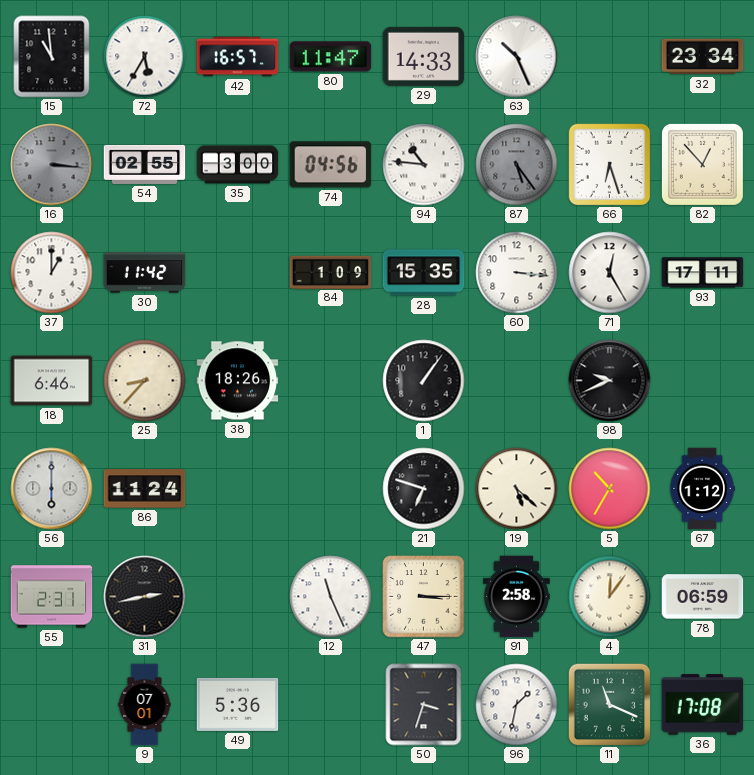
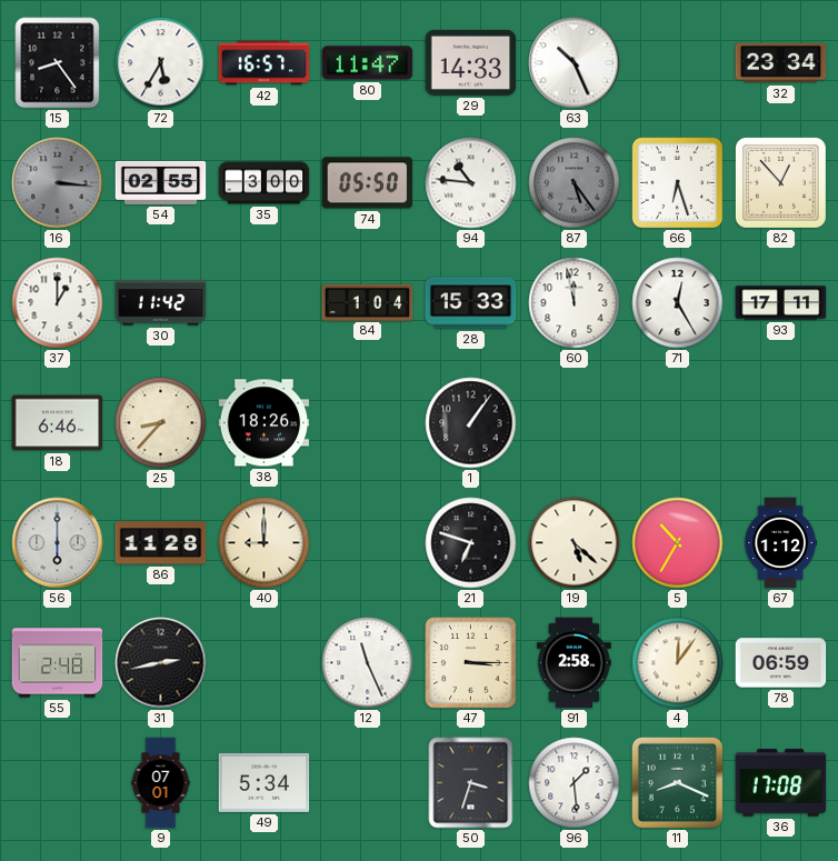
15: 10:59 -> 8:24
74: 04:56 -> 05:50
84: 1:09 -> 1:04
28: 15:35 -> 15:33
60: 3:16 -> 11:58
98: 9:41 -> none
86: 11:24 -> 11:28
40: none -> 9:00
55: 2:31 -> 2:48
49: 5:36 -> 5:34
96: 1:32 -> 1:29
11: 11:19 -> 8:19
